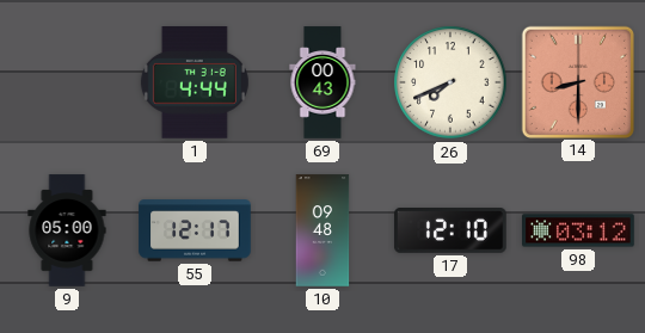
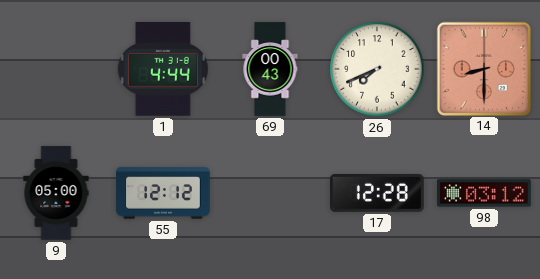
55: 12:17 -> 12:12
10: 09:48 -> none
17: 12:10 -> 12:28
